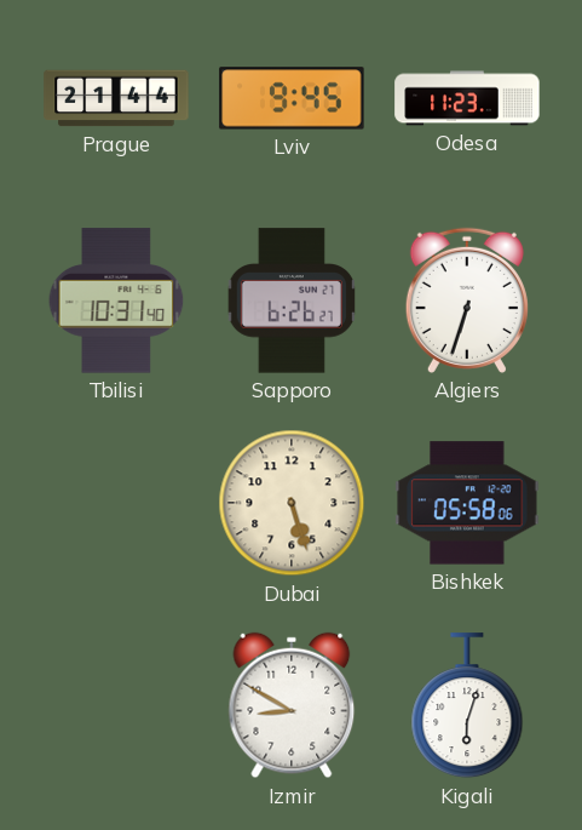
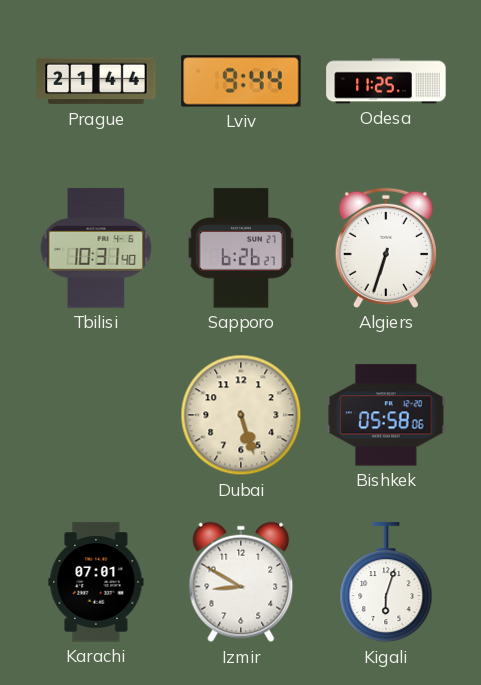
Lviv: 9:45 -> 9:44
Odesa: 11:23 -> 11:25
Karachi: none -> 07:01
